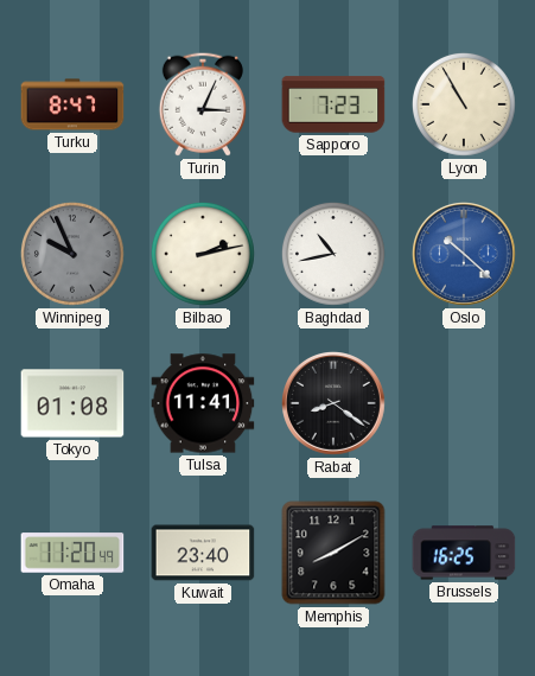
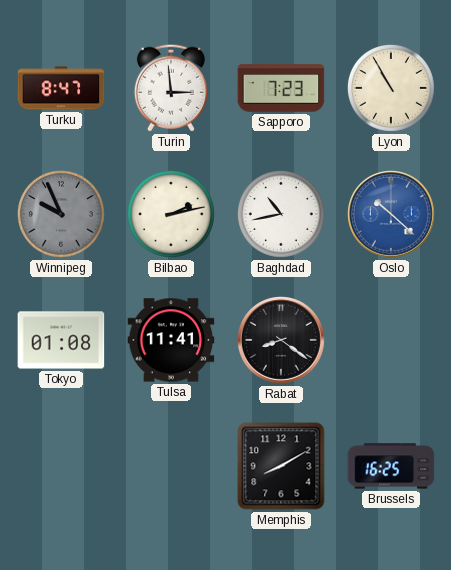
Turin: 3:04 -> 2:59
Omaha: 11:20 -> none
Kuwait: 23:40 -> none
